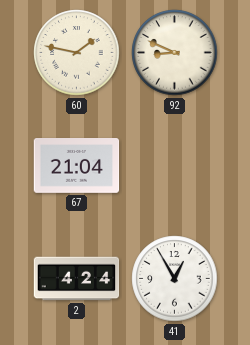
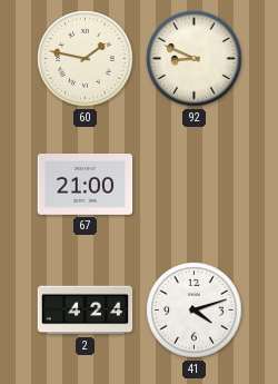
67: 21:04 -> 21:00
41: 12:55 -> 4:12
